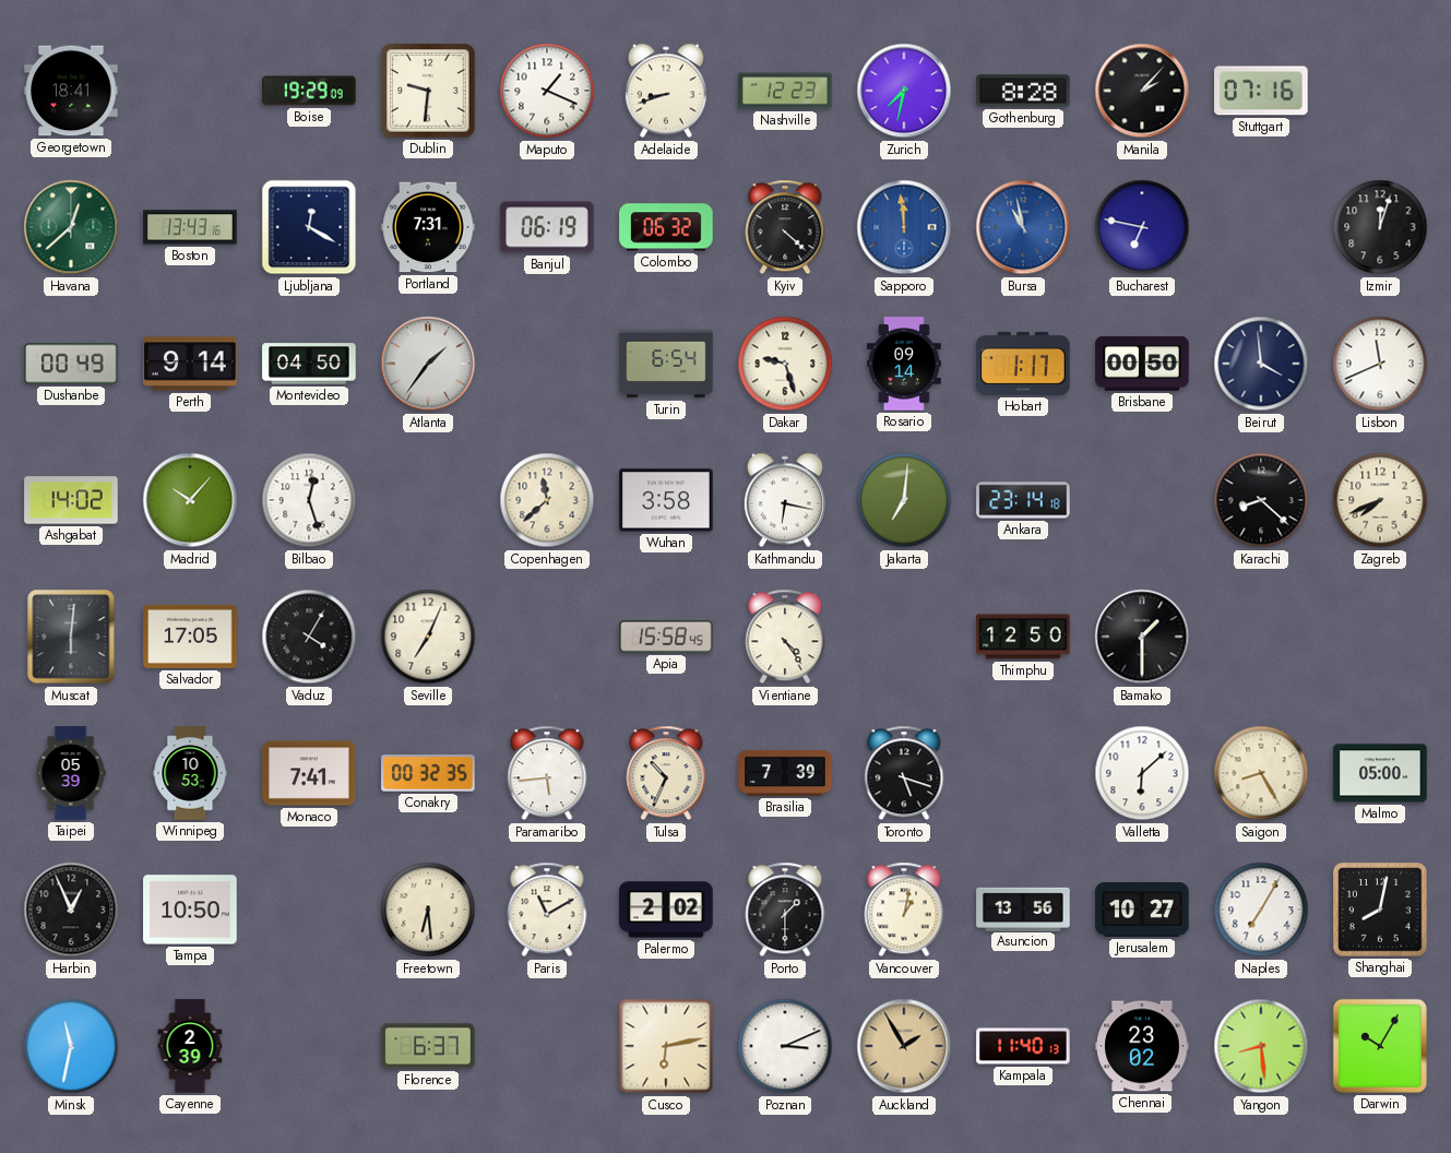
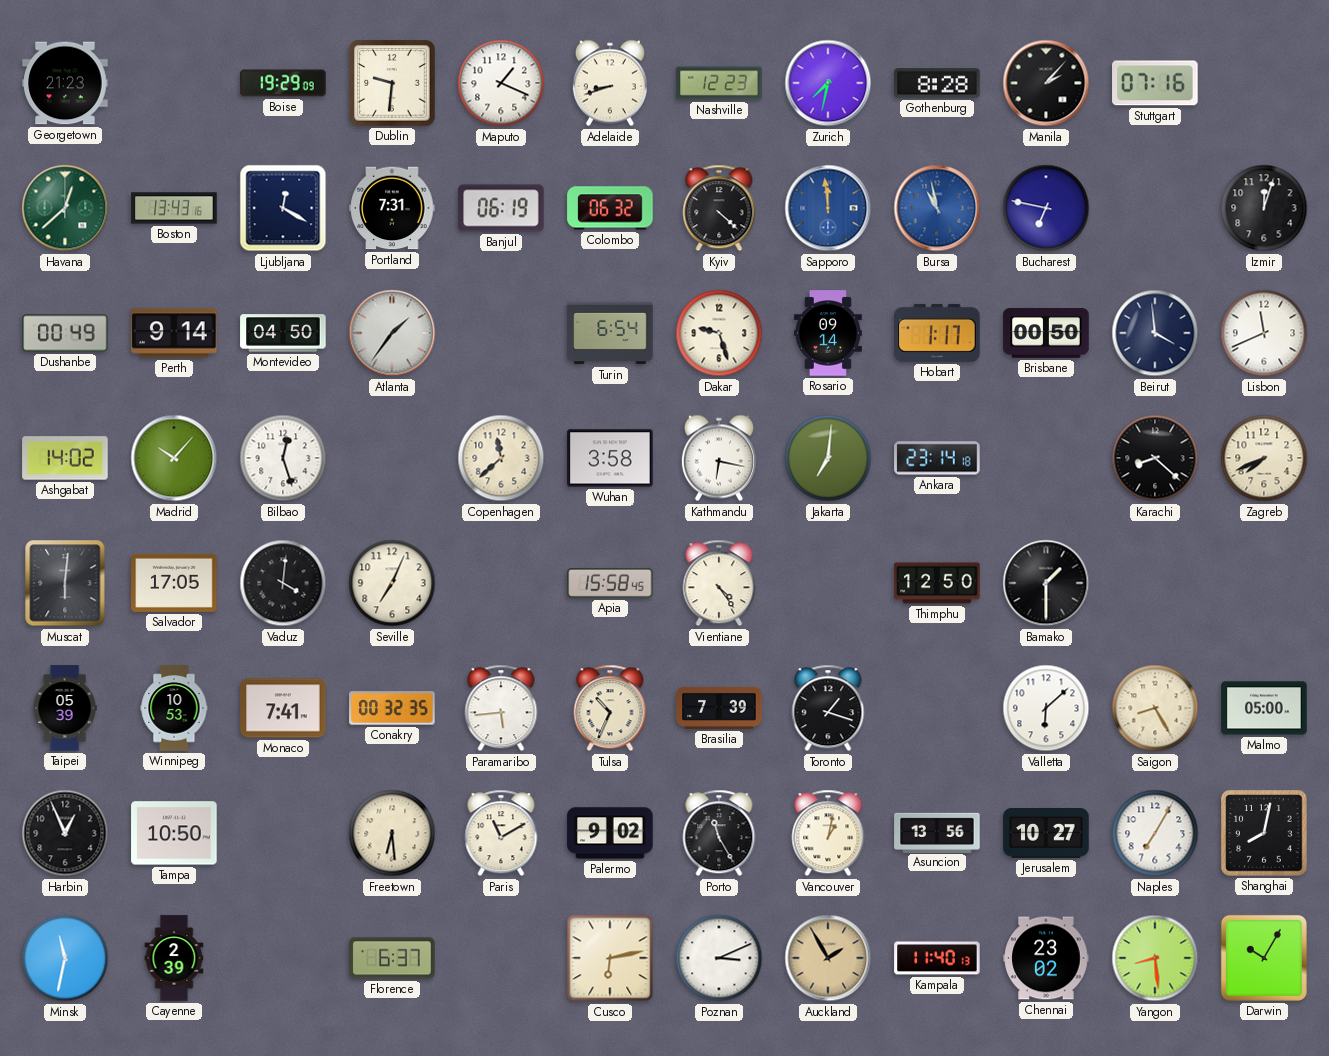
Georgetown: 18:41 -> 21:23
Vaduz: 4:05 -> 4:01
Toronto: 5:18 -> 1:18
Palermo: 2:02 -> 9:02
Porto: 1:30 -> 11:25
